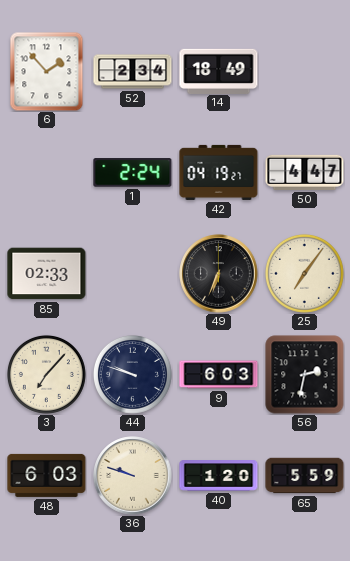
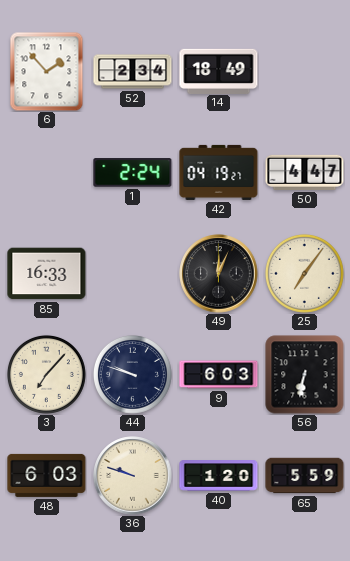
85: 02:33 -> 16:33
49: 6:34 -> 12:04
56: 2:32 -> 6:32
